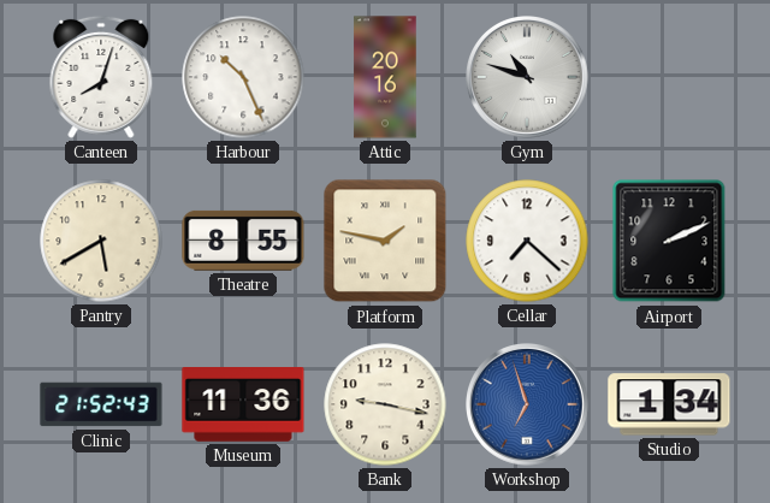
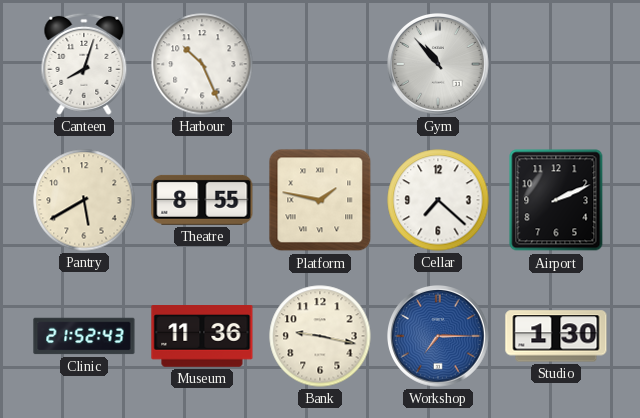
Attic: 20:16 -> none
Gym: 10:48 -> 10:53
Workshop: 6:57 -> 7:15
Studio: 1:34 -> 1:30
